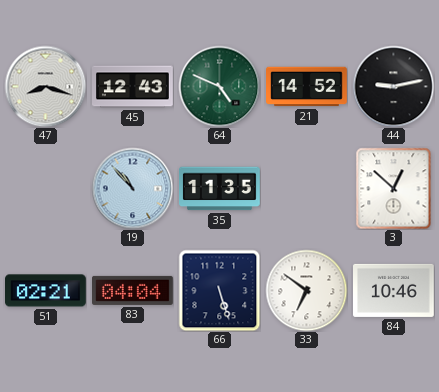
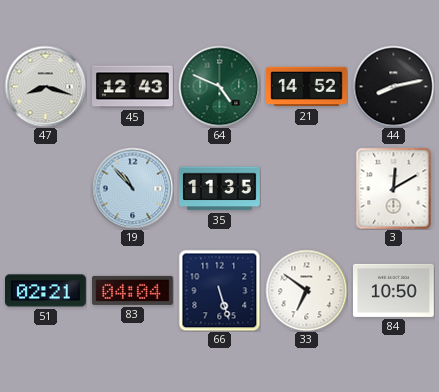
44: 9:13 -> 8:13
3: 12:52 -> 12:10
84: 10:46 -> 10:50
